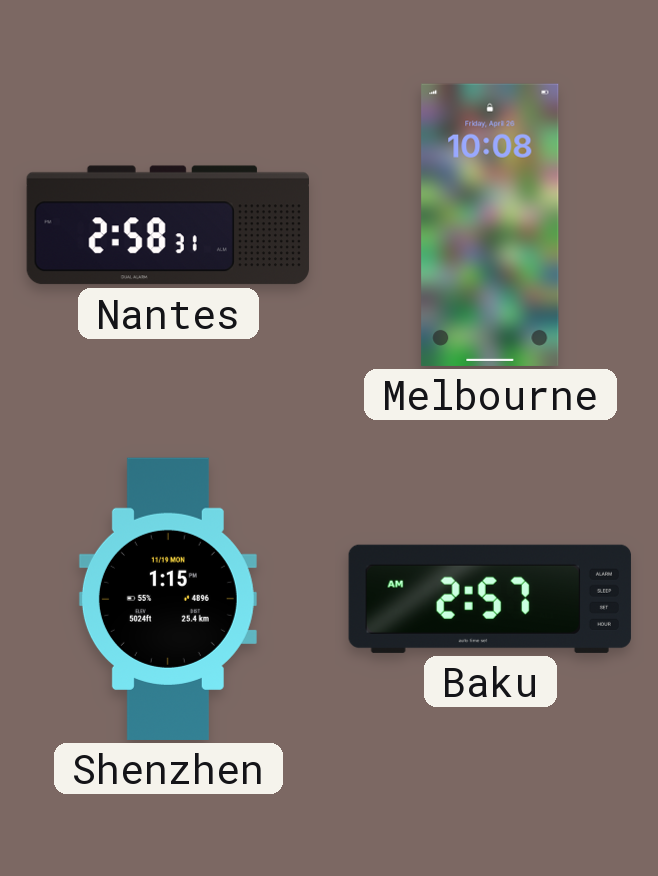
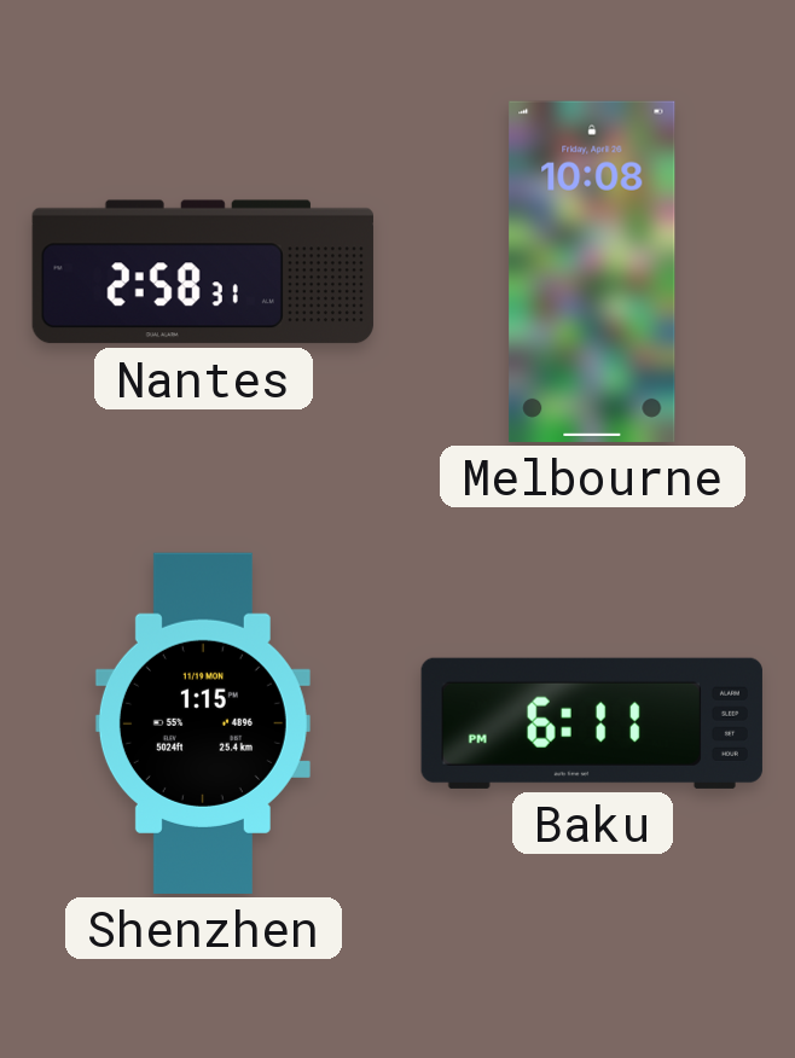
Baku: 2:57 -> 6:11
